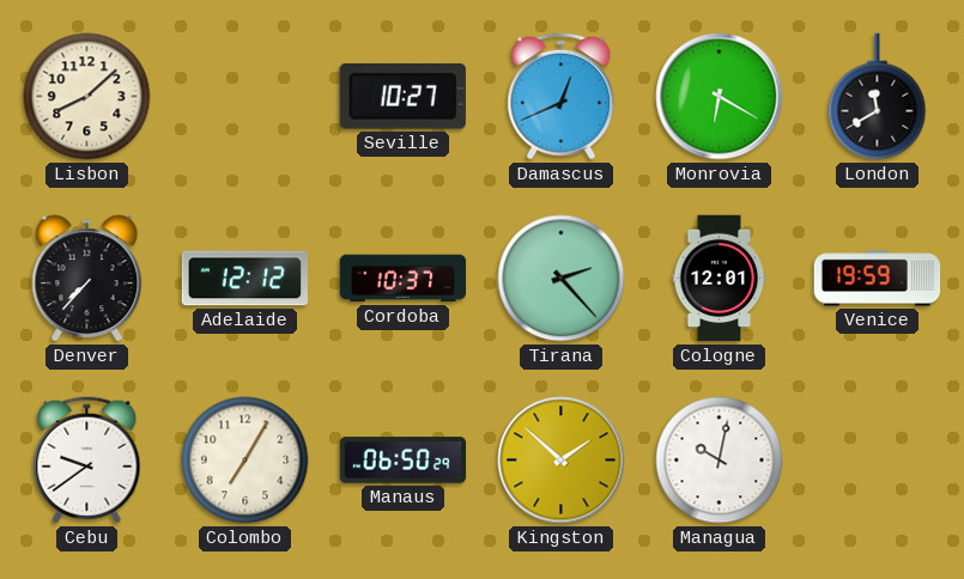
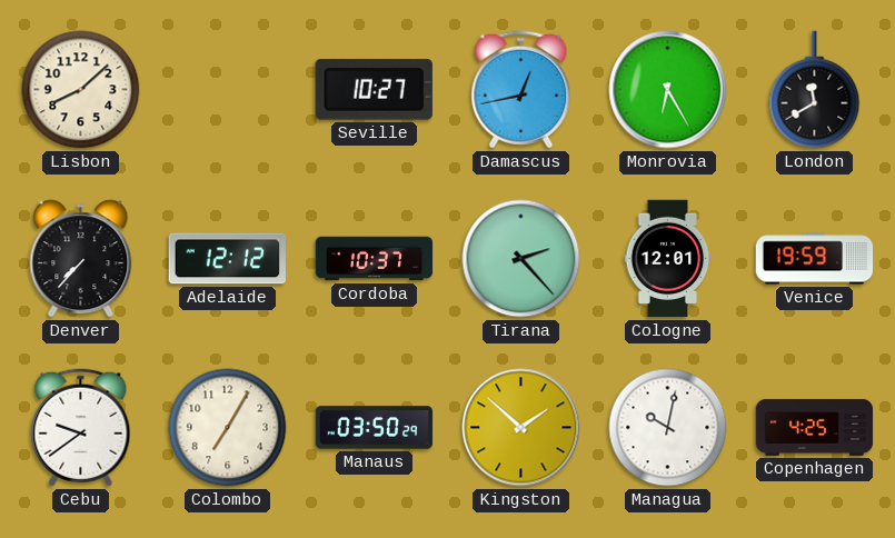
Damascus: 12:41 -> 12:43
Monrovia: 6:20 -> 6:25
Manaus: 06:50 -> 03:50
Copenhagen: none -> 4:25
